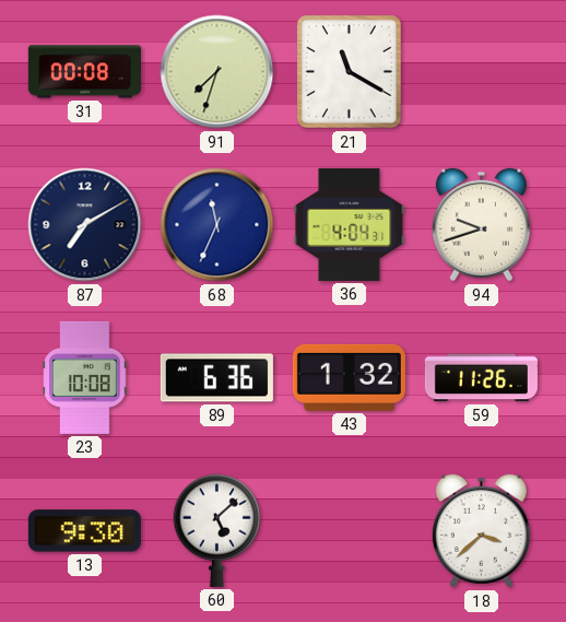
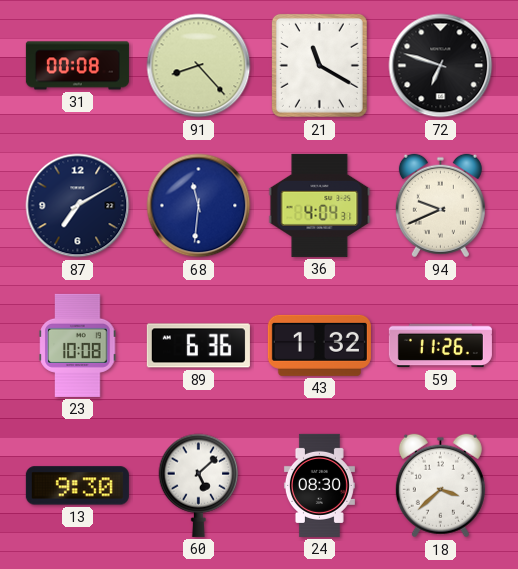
91: 7:33 -> 8:23
72: none -> 6:48
68: 11:34 -> 11:31
94: 9:42 -> 9:41
24: none -> 08:30
